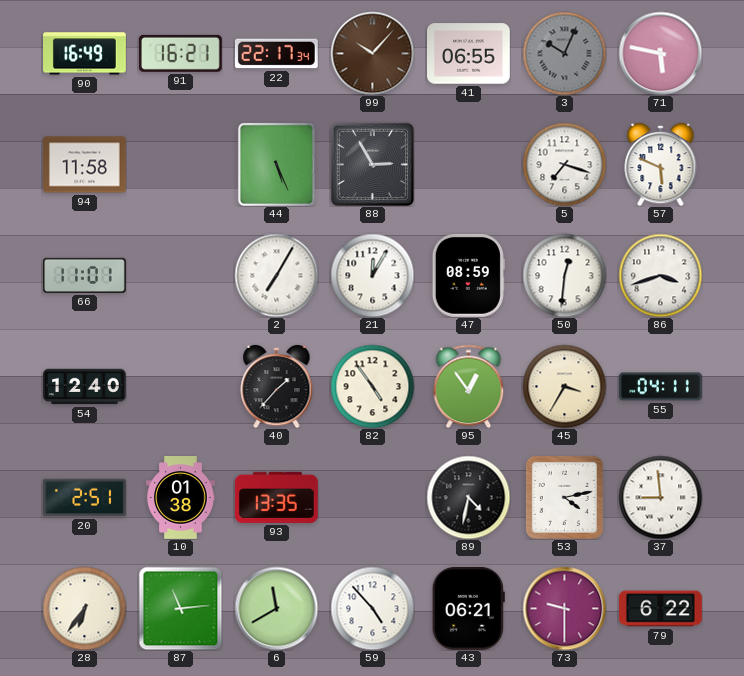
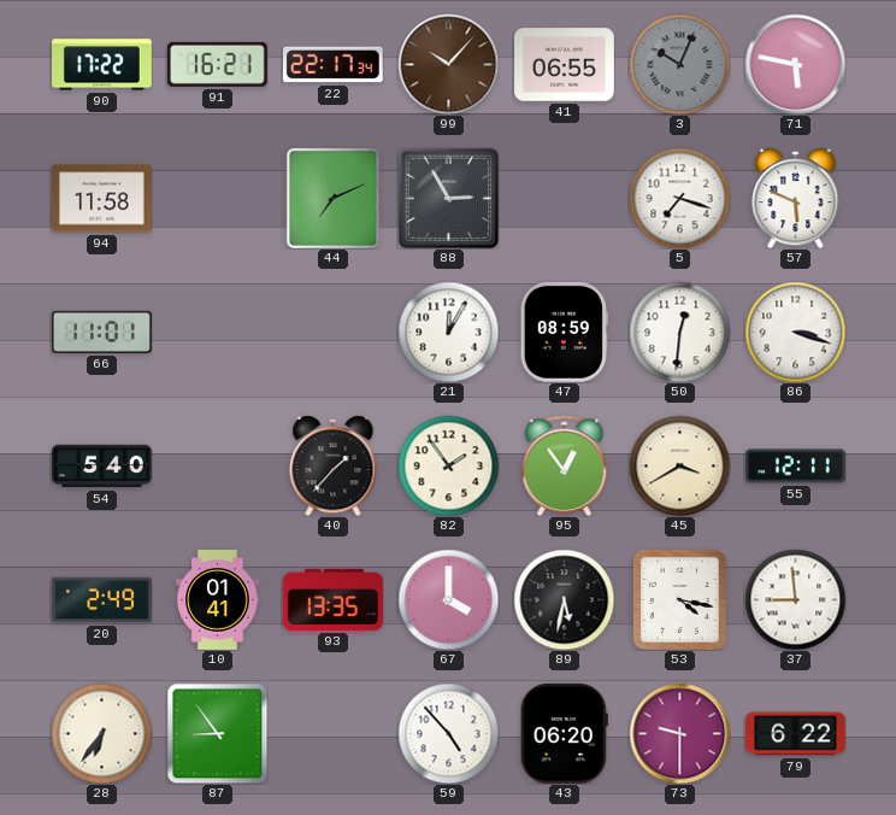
90: 16:49 -> 17:22
44: 5:26 -> 7:11
2: 7:05 -> none
86: 3:42 -> 3:18
54: 12:40 -> 5:40
82: 4:54 -> 1:54
45: 3:35 -> 3:40
55: 04:11 -> 12:11
20: 2:51 -> 2:49
10: 01:38 -> 01:41
67: none -> 4:00
89: 4:32 -> 5:32
53: 4:13 -> 4:17
87: 11:14 -> 8:54
6: 11:40 -> none
43: 06:21 -> 06:20
